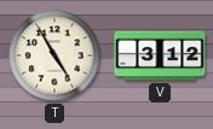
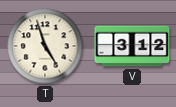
T: 4:55 -> 4:57
